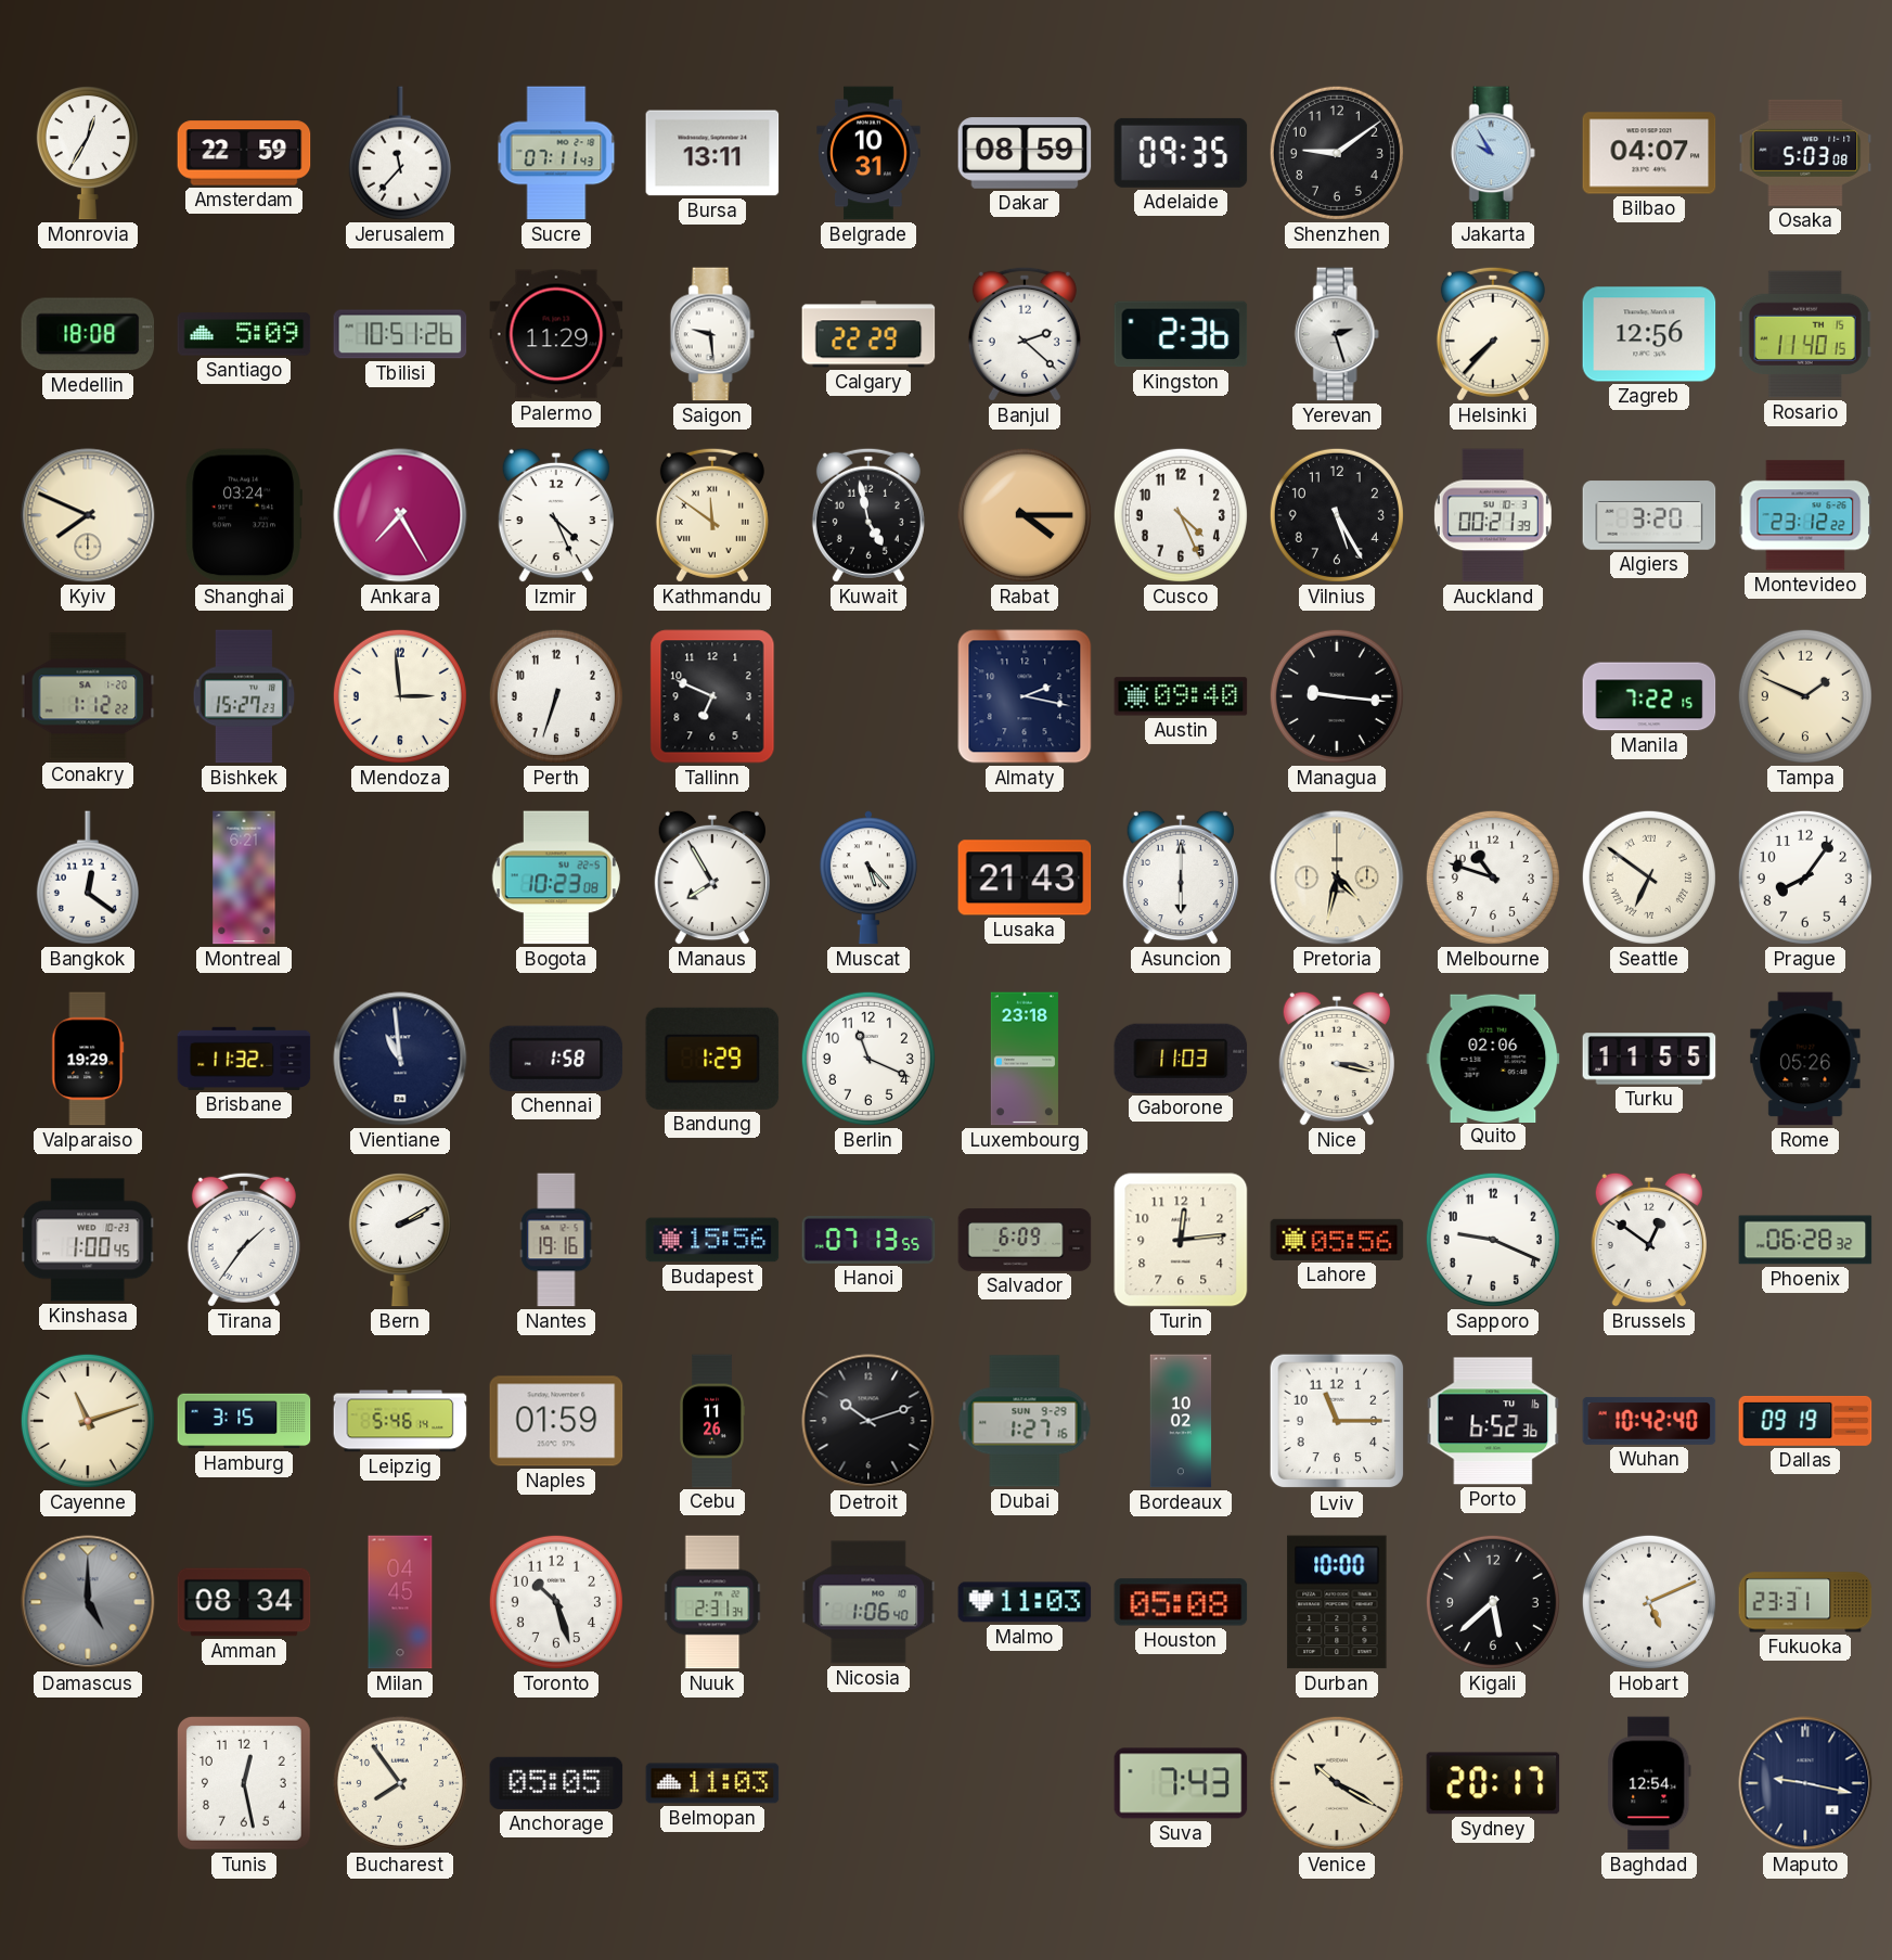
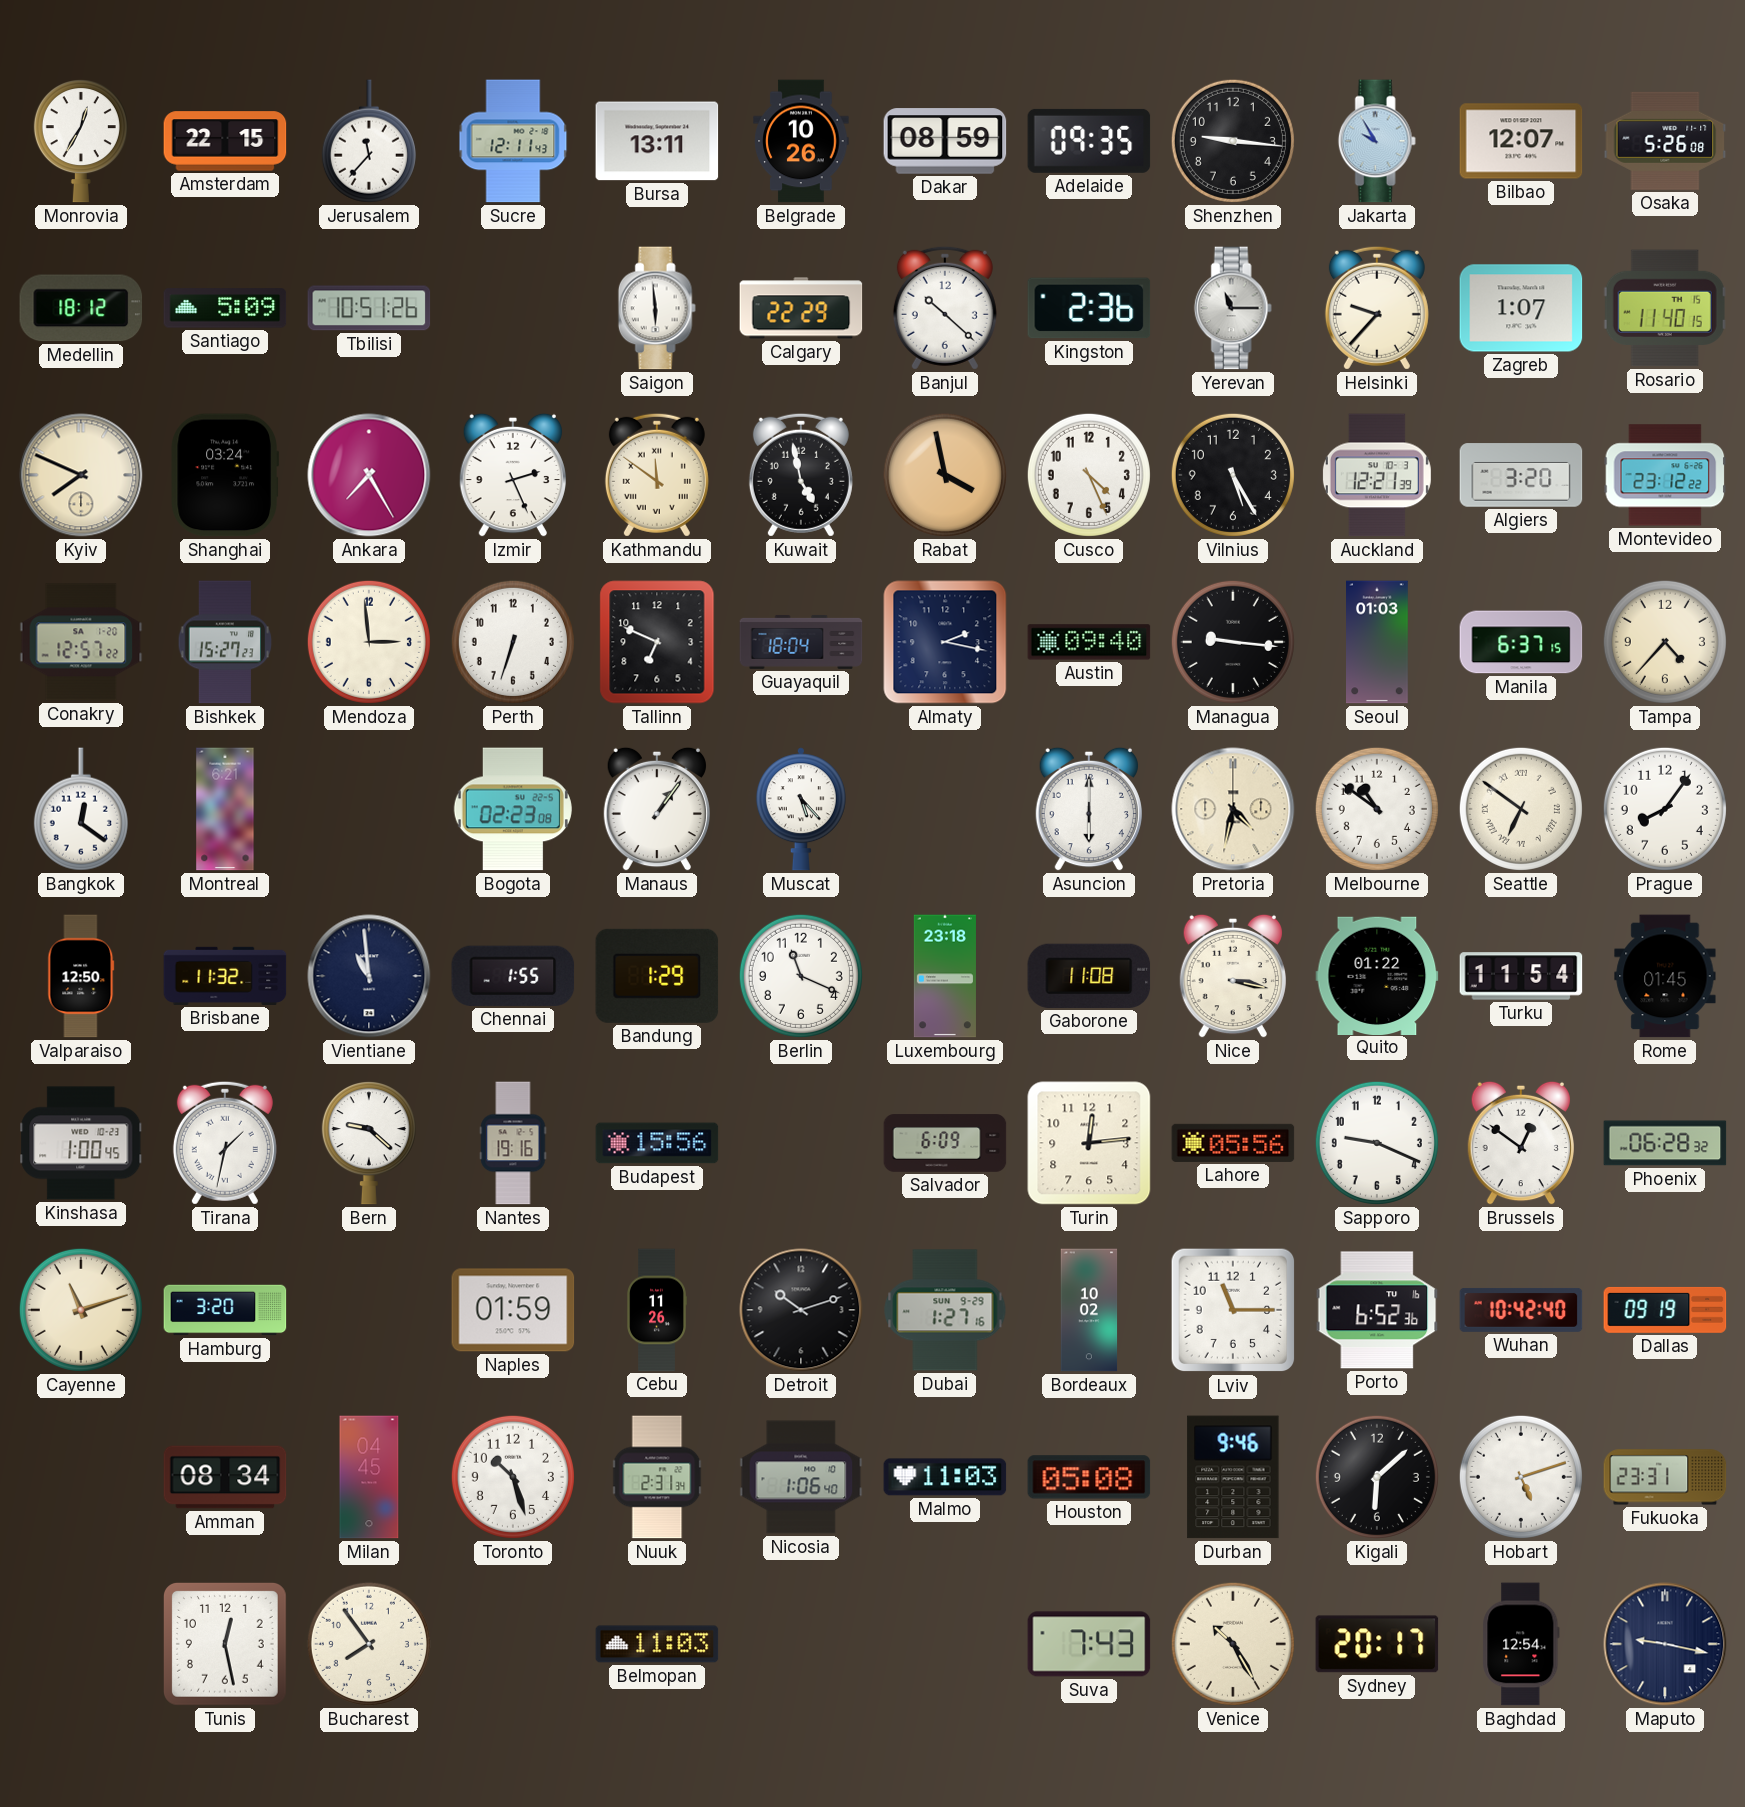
Amsterdam: 22:59 -> 22:15
Sucre: 07:11 -> 12:11
Belgrade: 10:31 -> 10:26
Shenzhen: 9:09 -> 9:16
Bilbao: 04:07 -> 12:07
Osaka: 5:03 -> 5:26
Medellin: 18:08 -> 18:12
Palermo: 11:29 -> none
Saigon: 9:29 -> 5:59
Banjul: 2:22 -> 10:22
Yerevan: 2:27 -> 11:15
Helsinki: 7:37 -> 9:37
Zagreb: 12:56 -> 1:07
Izmir: 4:26 -> 2:26
Rabat: 4:15 -> 3:58
Auckland: 00:21 -> 12:21
Conakry: 1:12 -> 12:57
Guayaquil: none -> 18:04
Seoul: none -> 01:03
Manila: 7:22 -> 6:37
Tampa: 1:49 -> 4:37
Bogota: 10:23 -> 02:23
Manaus: 7:55 -> 1:06
Lusaka: 21:43 -> none
Melbourne: 10:48 -> 10:51
Valparaiso: 19:29 -> 12:50
Chennai: 1:58 -> 1:55
Gaborone: 11:03 -> 11:08
Quito: 02:06 -> 01:22
Turku: 11:55 -> 11:54
Rome: 05:26 -> 01:45
Tirana: 1:36 -> 1:32
Bern: 2:10 -> 9:22
Hanoi: 07:13 -> none
Hamburg: 3:15 -> 3:20
Leipzig: 5:46 -> none
Damascus: 5:00 -> none
Durban: 10:00 -> 9:46
Kigali: 5:38 -> 6:08
Hobart: 5:11 -> 5:12
Anchorage: 05:05 -> none
Venice: 10:20 -> 10:25
